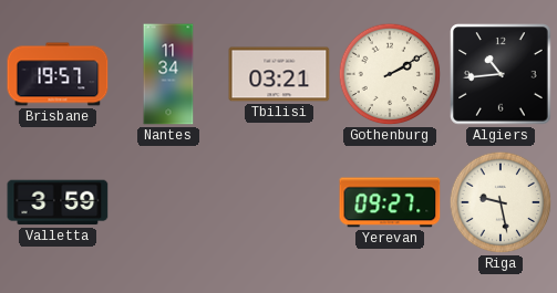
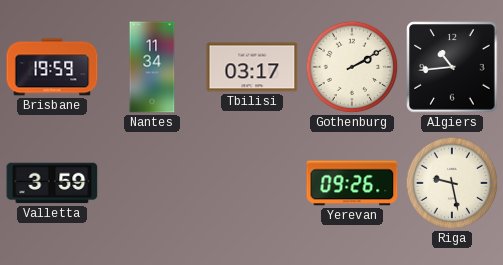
Brisbane: 19:57 -> 19:59
Tbilisi: 03:21 -> 03:17
Yerevan: 09:27 -> 09:26
